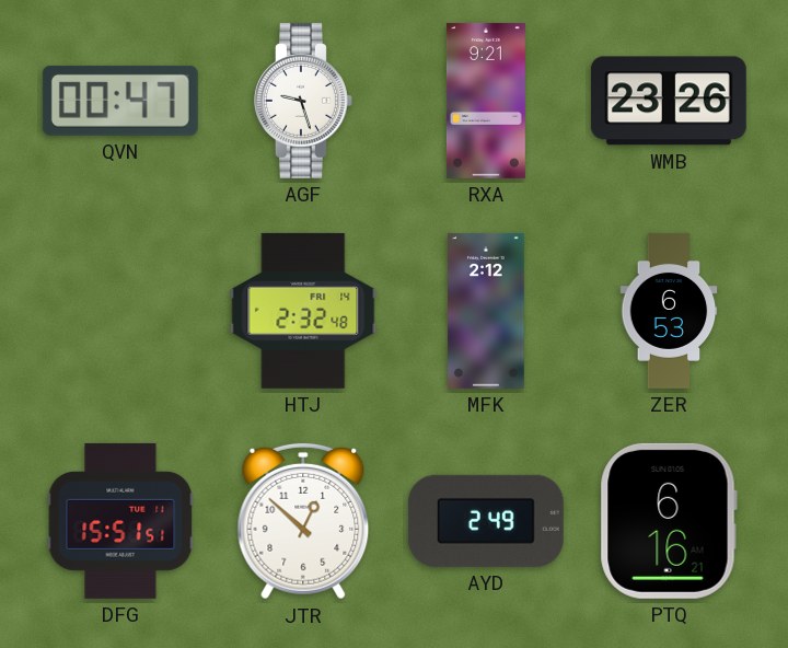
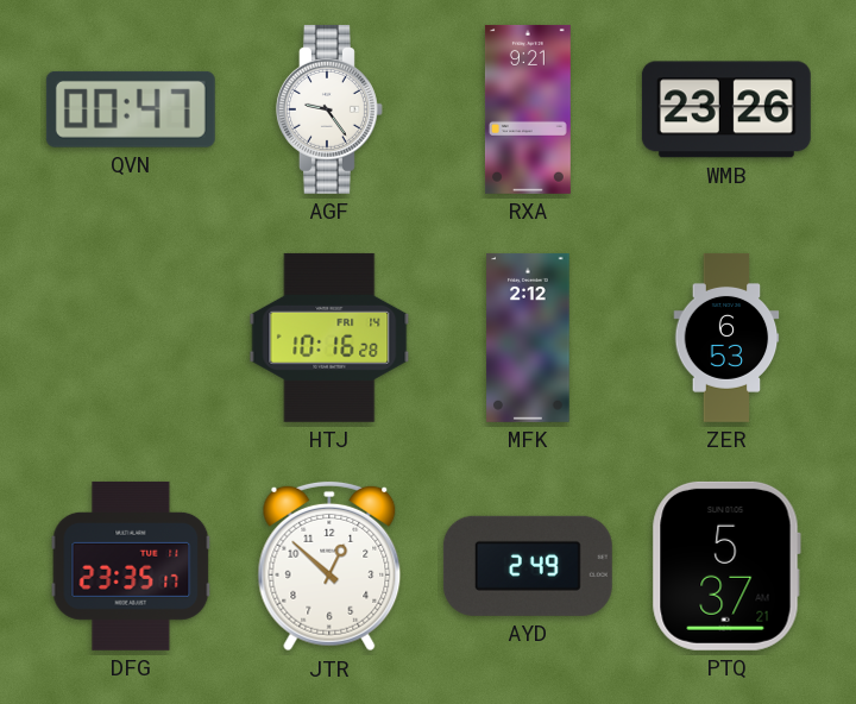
AGF: 9:27 -> 9:24
HTJ: 2:32 -> 10:16
DFG: 15:51 -> 23:35
PTQ: 6:16 -> 5:37
